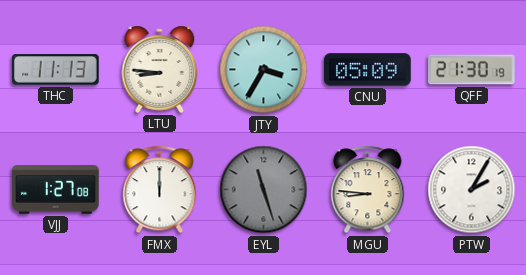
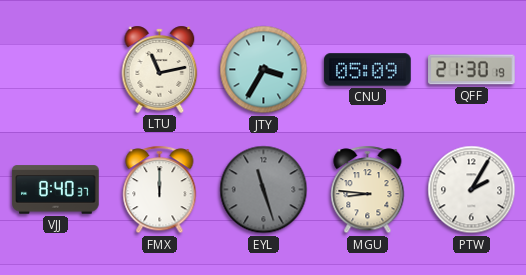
THC: 11:13 -> none
LTU: 8:46 -> 11:13
VJJ: 1:27 -> 8:40
